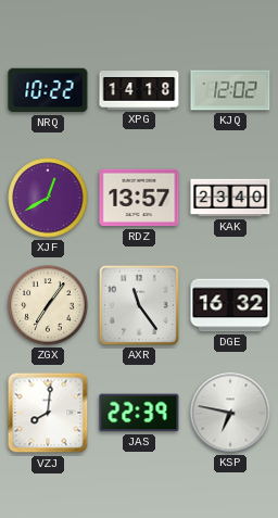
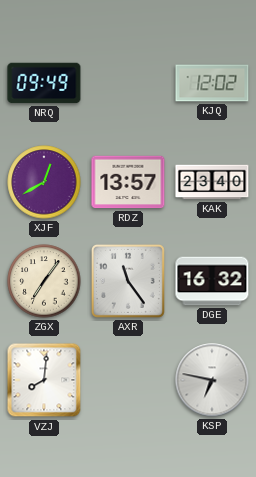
NRQ: 10:22 -> 09:49
XPG: 14:18 -> none
JAS: 22:39 -> none
